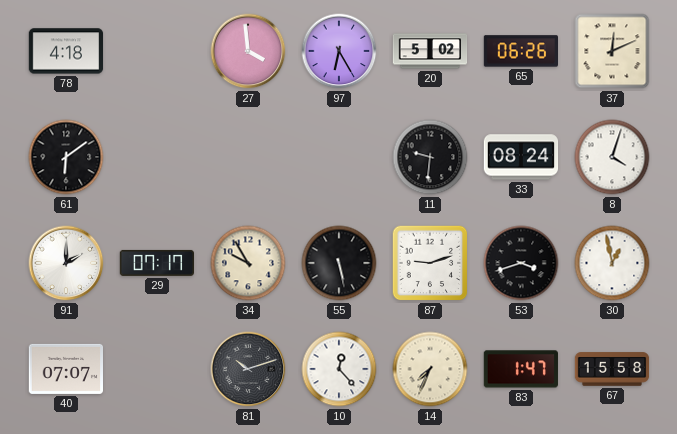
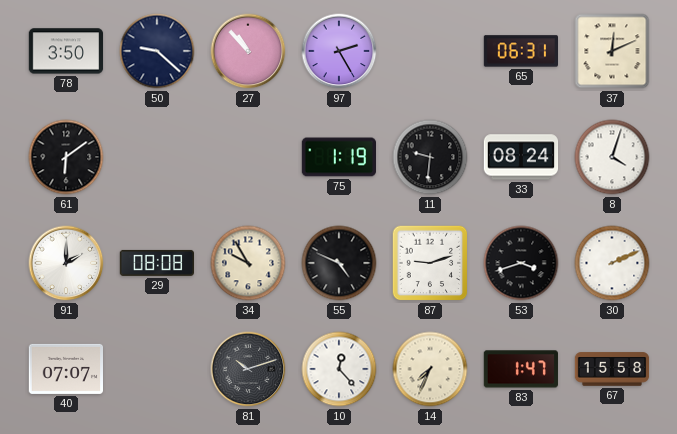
78: 4:18 -> 3:50
50: none -> 9:22
27: 3:59 -> 10:53
97: 6:25 -> 2:25
20: 5:02 -> none
65: 06:26 -> 06:31
75: none -> 1:19
29: 07:17 -> 08:08
55: 5:28 -> 4:49
30: 12:58 -> 2:11
